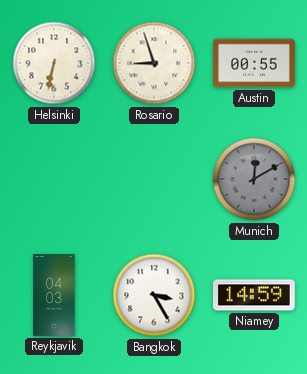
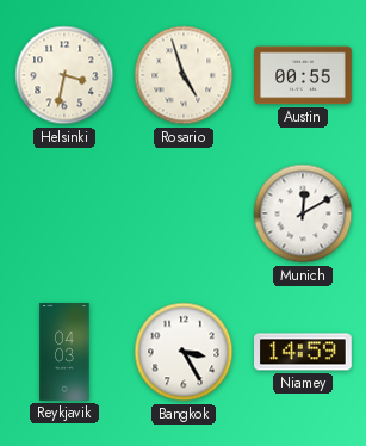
Helsinki: 6:32 -> 3:32
Rosario: 8:57 -> 4:57
Munich dial: grey -> white
